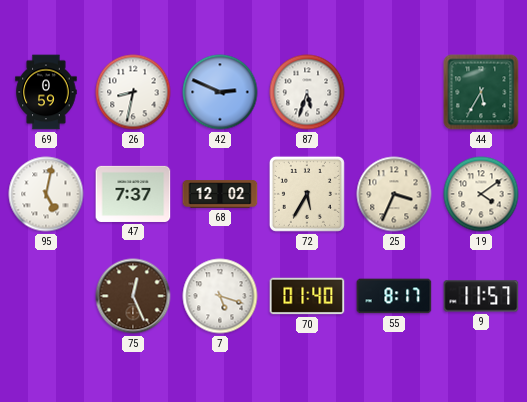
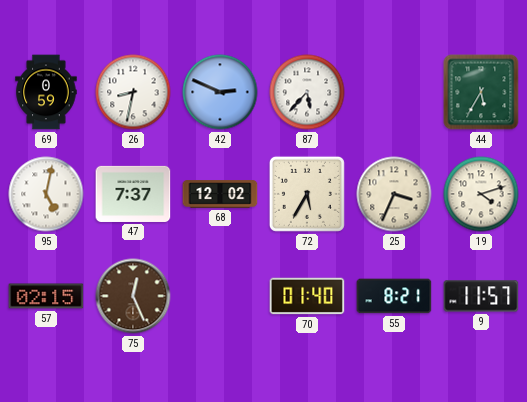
87: 5:33 -> 5:37
19: 4:09 -> 4:12
57: none -> 02:15
7: 5:18 -> none
55: 8:17 -> 8:21
